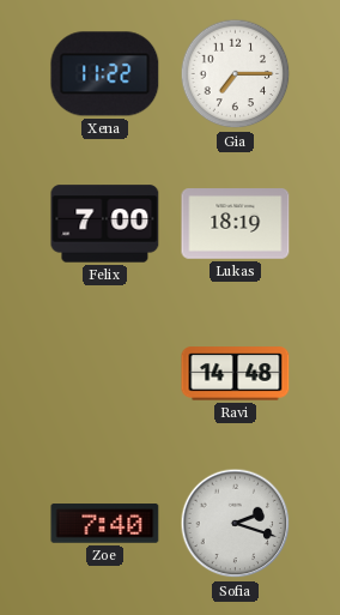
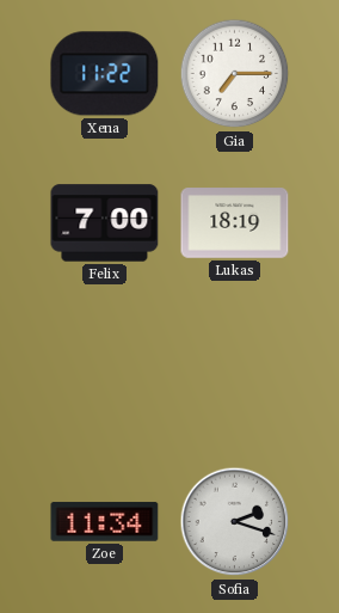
Ravi: 14:48 -> none
Zoe: 7:40 -> 11:34
